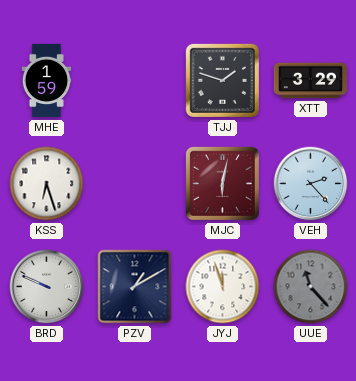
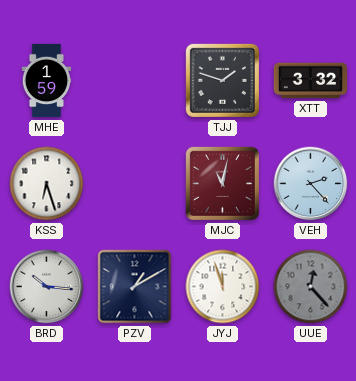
XTT: 3:29 -> 3:32
MJC: 6:02 -> 11:02
BRD: 9:49 -> 10:16
UUE: 11:23 -> 12:23
